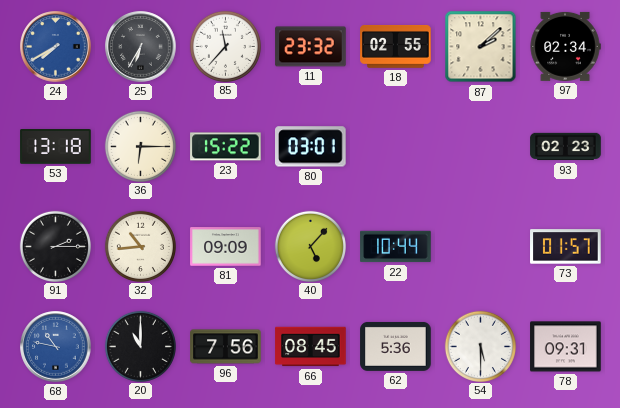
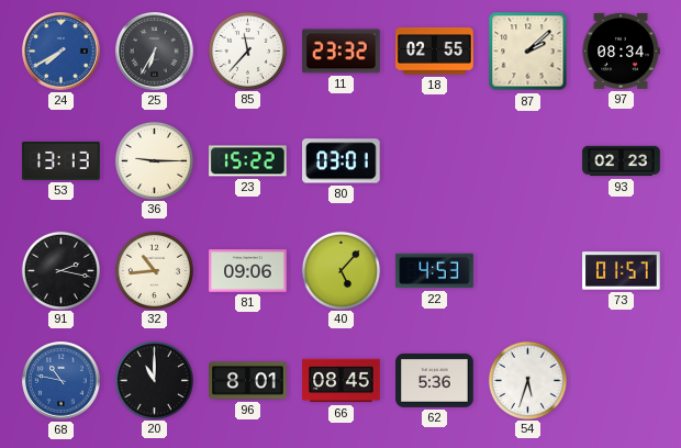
97: 02:34 -> 08:34
53: 13:18 -> 13:13
36: 6:15 -> 9:15
91: 2:15 -> 2:17
81: 09:09 -> 09:06
22: 10:44 -> 4:53
96: 7:56 -> 8:01
54: 5:30 -> 5:33
78: 09:31 -> none
